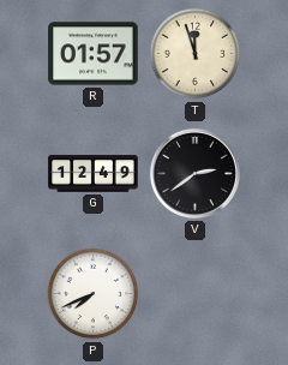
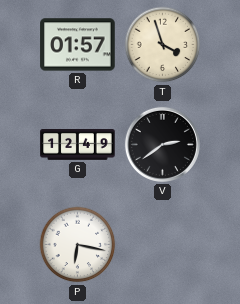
T: 11:57 -> 3:57
P: 7:41 -> 6:17
